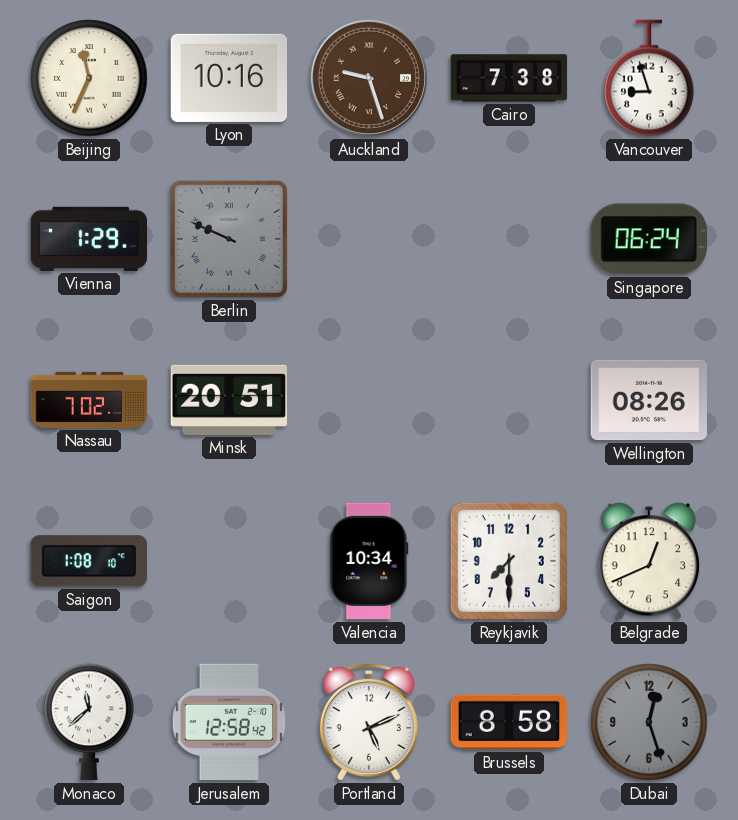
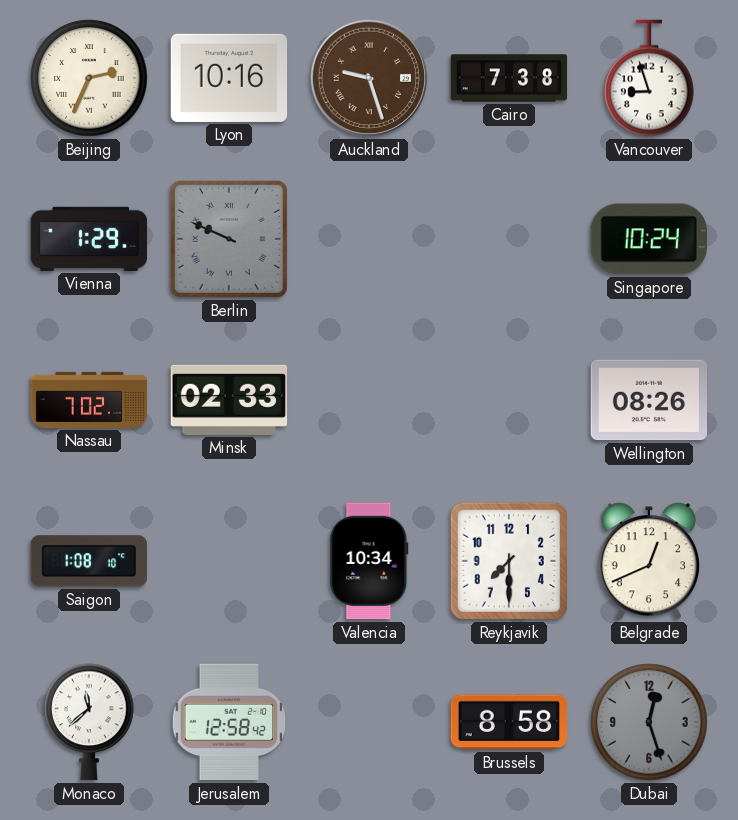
Beijing: 11:34 -> 2:34
Singapore: 06:24 -> 10:24
Minsk: 20:51 -> 02:33
Portland: 5:11 -> none
